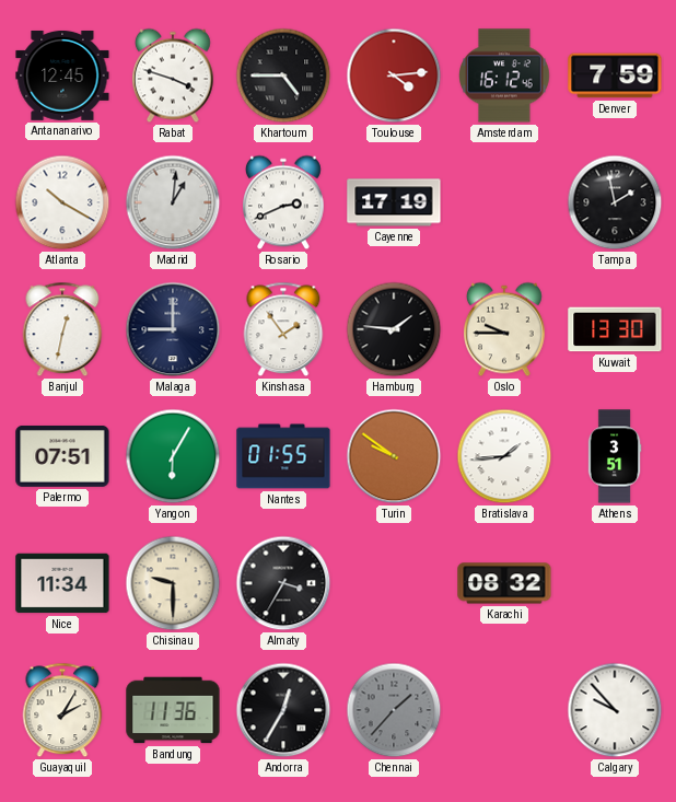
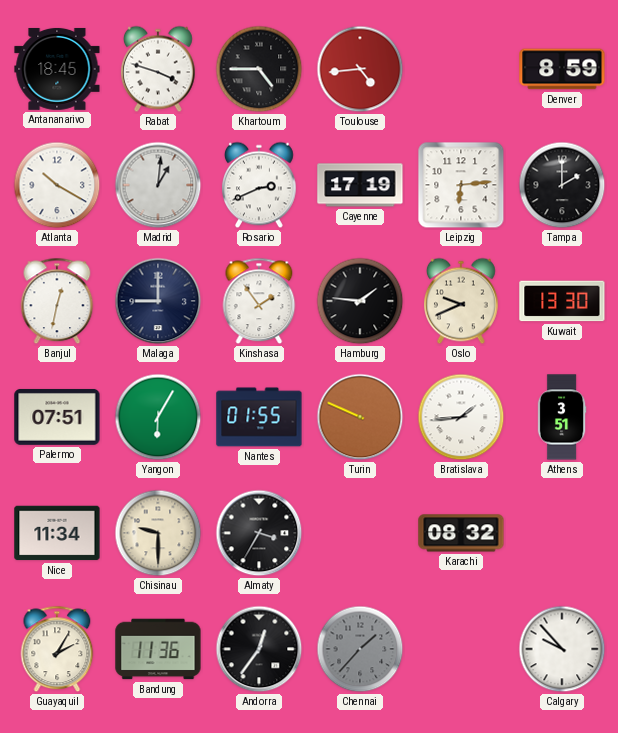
Antananarivo: 12:45 -> 18:45
Toulouse: 4:14 -> 4:44
Amsterdam: 16:12 -> none
Denver: 7:59 -> 8:59
Leipzig: none -> 6:14
Tampa: 1:58 -> 2:00
Oslo: 9:45 -> 9:41
Turin: 9:51 -> 9:49
Andorra: 12:35 -> 12:36
